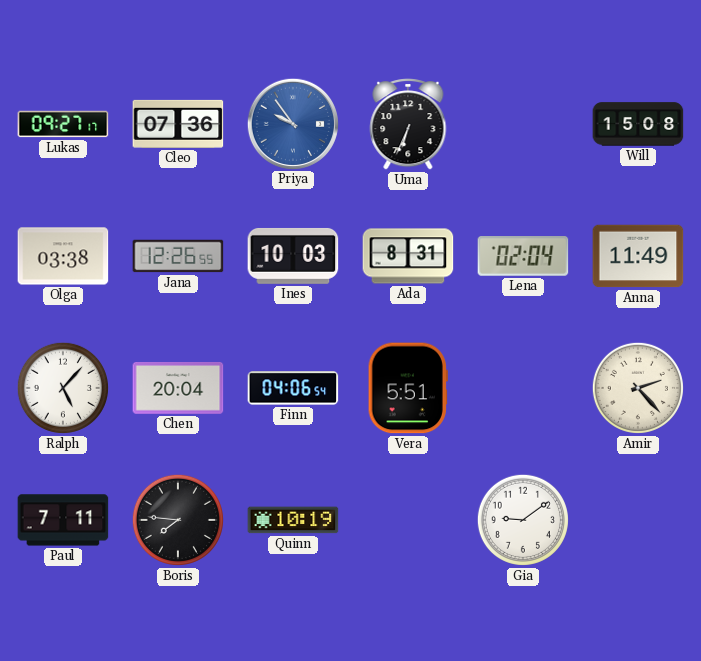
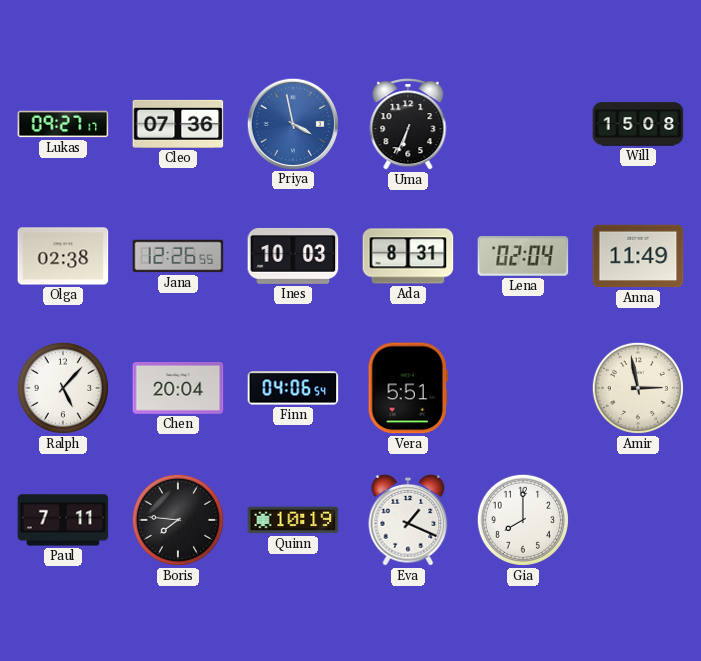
Priya: 9:54 -> 3:58
Olga: 03:38 -> 02:38
Amir: 2:23 -> 2:58
Eva: none -> 1:19
Gia: 9:09 -> 8:00
